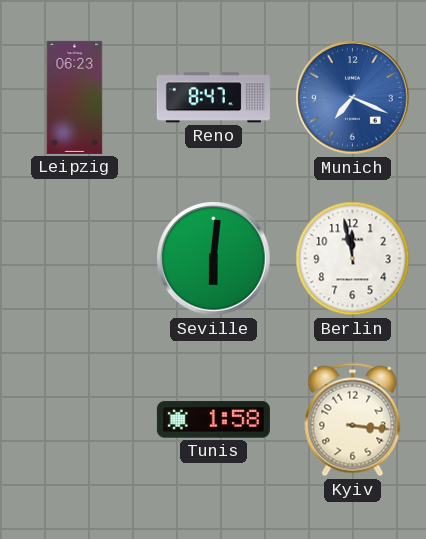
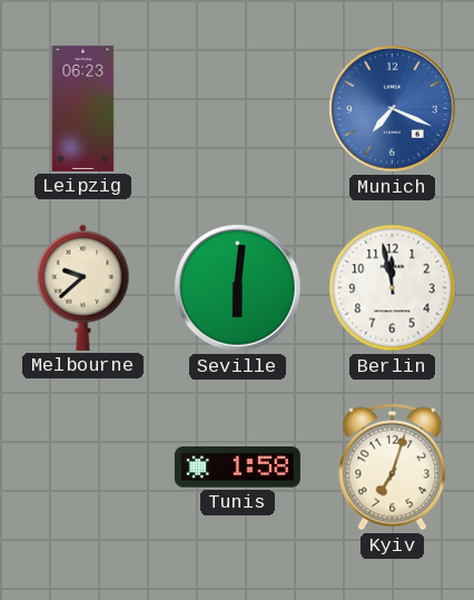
Reno: 8:47 -> none
Melbourne: none -> 9:38
Kyiv: 3:16 -> 7:03
